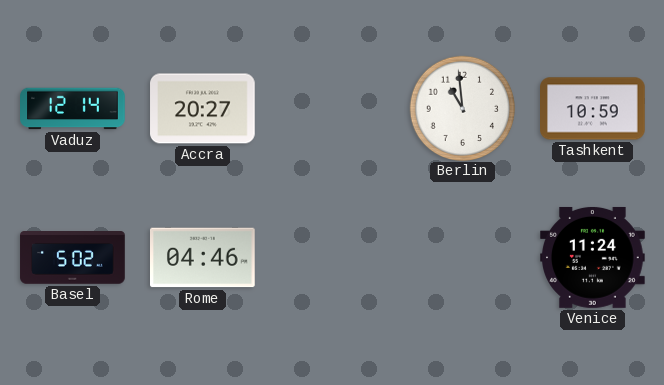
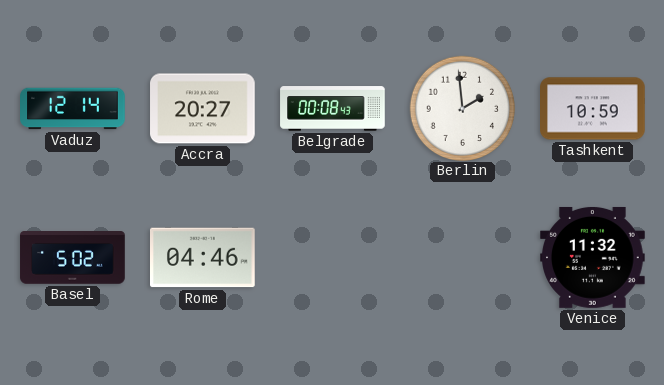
Belgrade: none -> 00:08
Berlin: 10:59 -> 1:59
Venice: 11:24 -> 11:32
